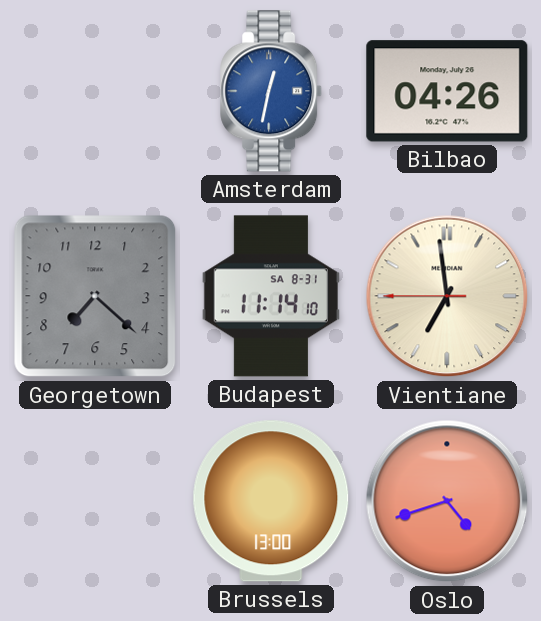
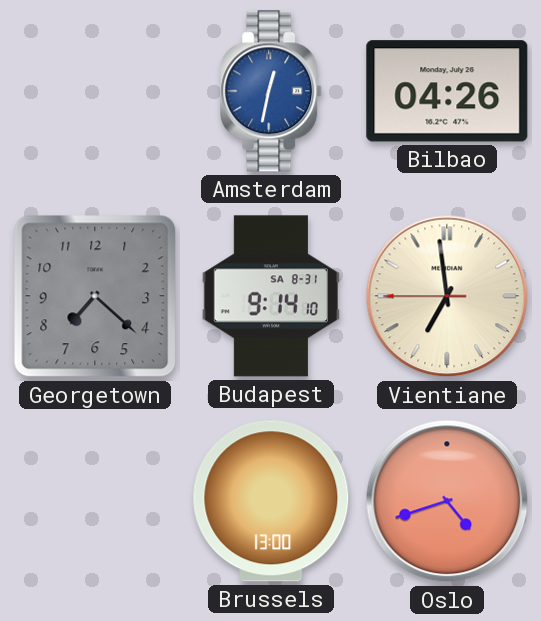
Budapest: 11:14 -> 9:14
